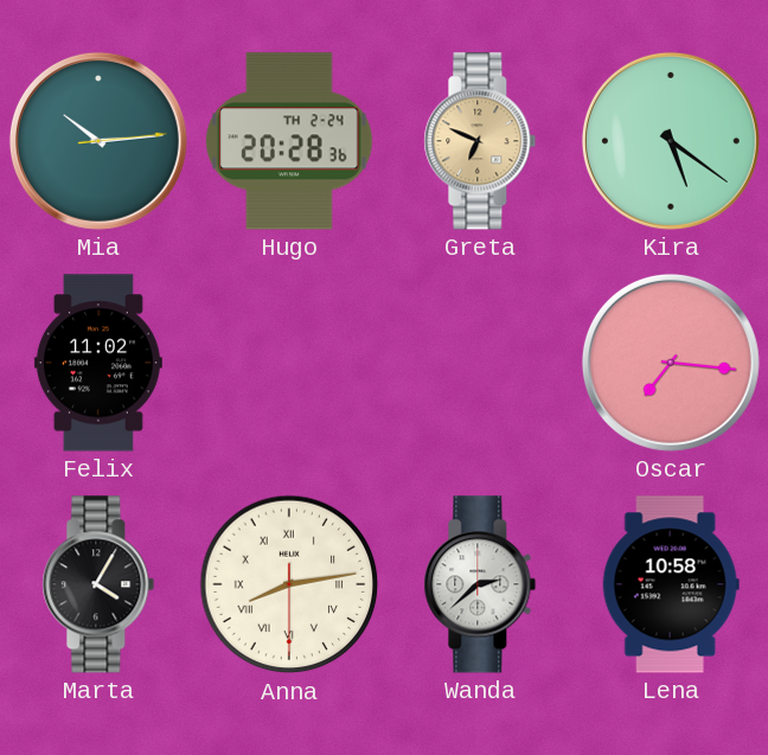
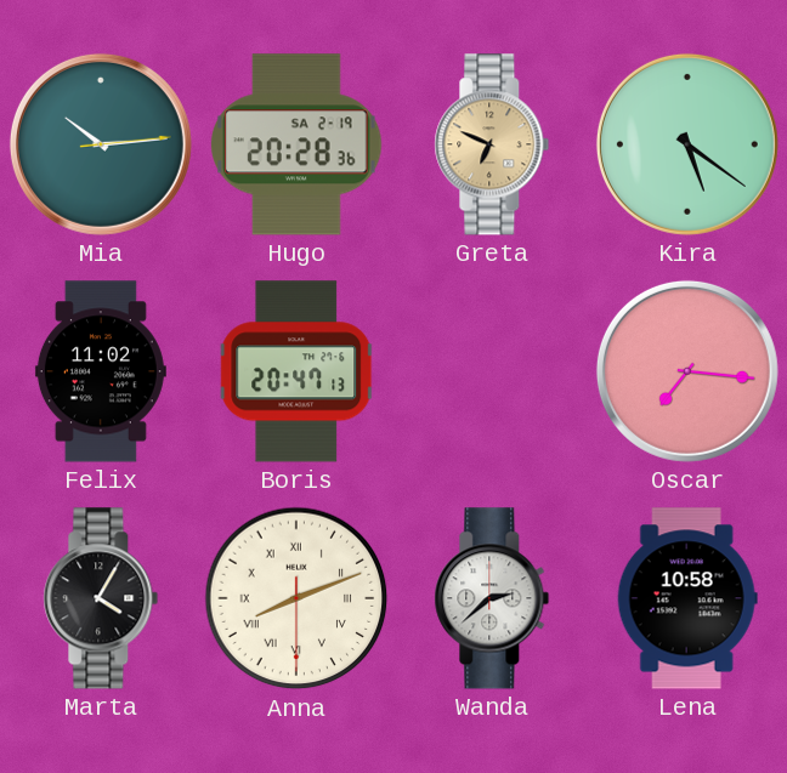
Hugo date: TH 2-24 -> SA 2-19
Boris: none -> 20:47
Anna: 8:13 -> 8:11
